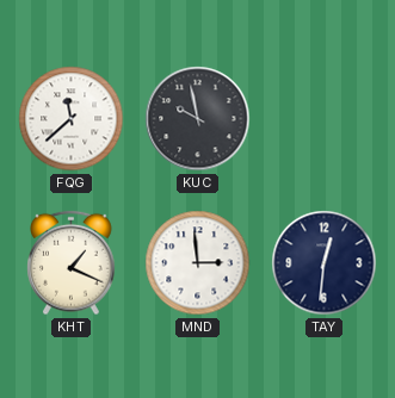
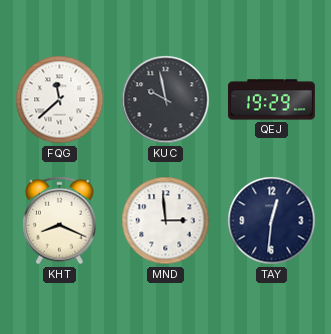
QEJ: none -> 19:29
KHT: 1:19 -> 8:19
